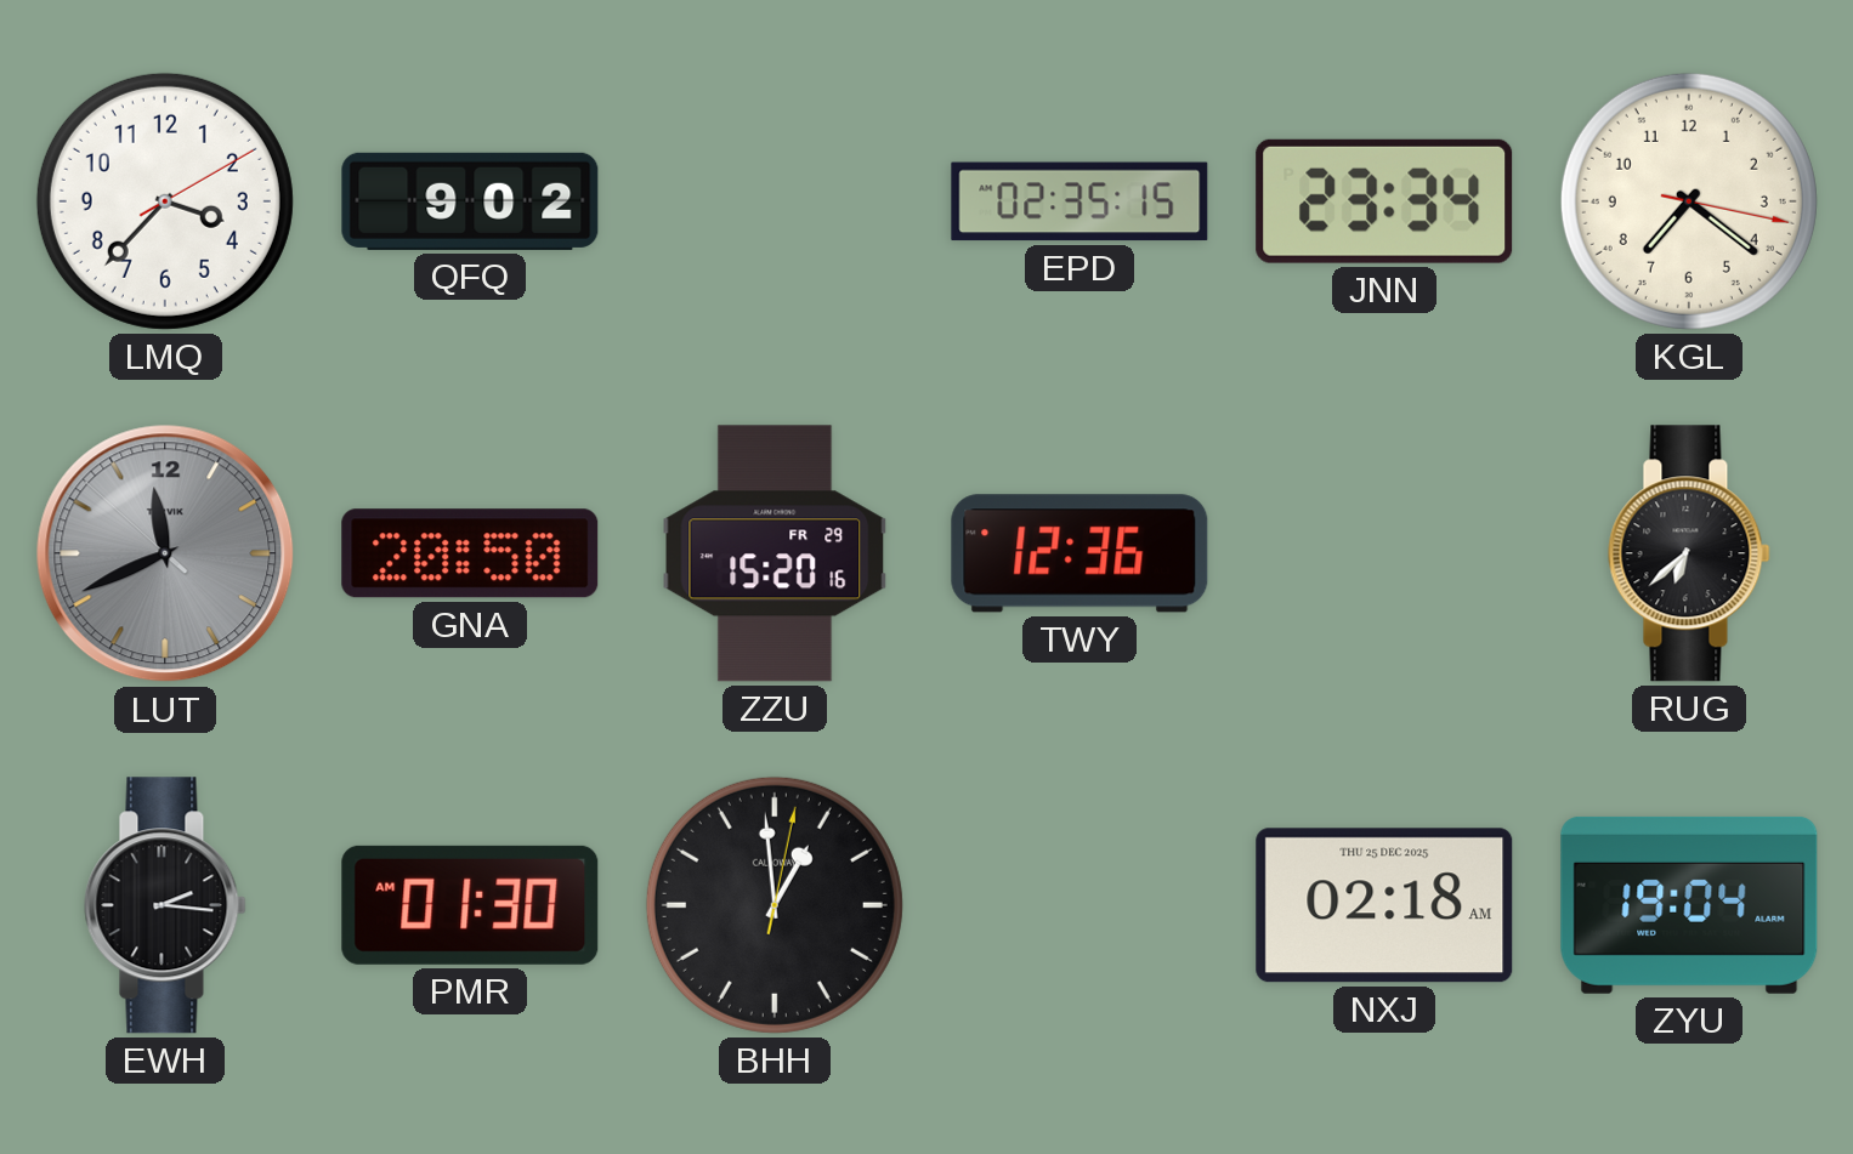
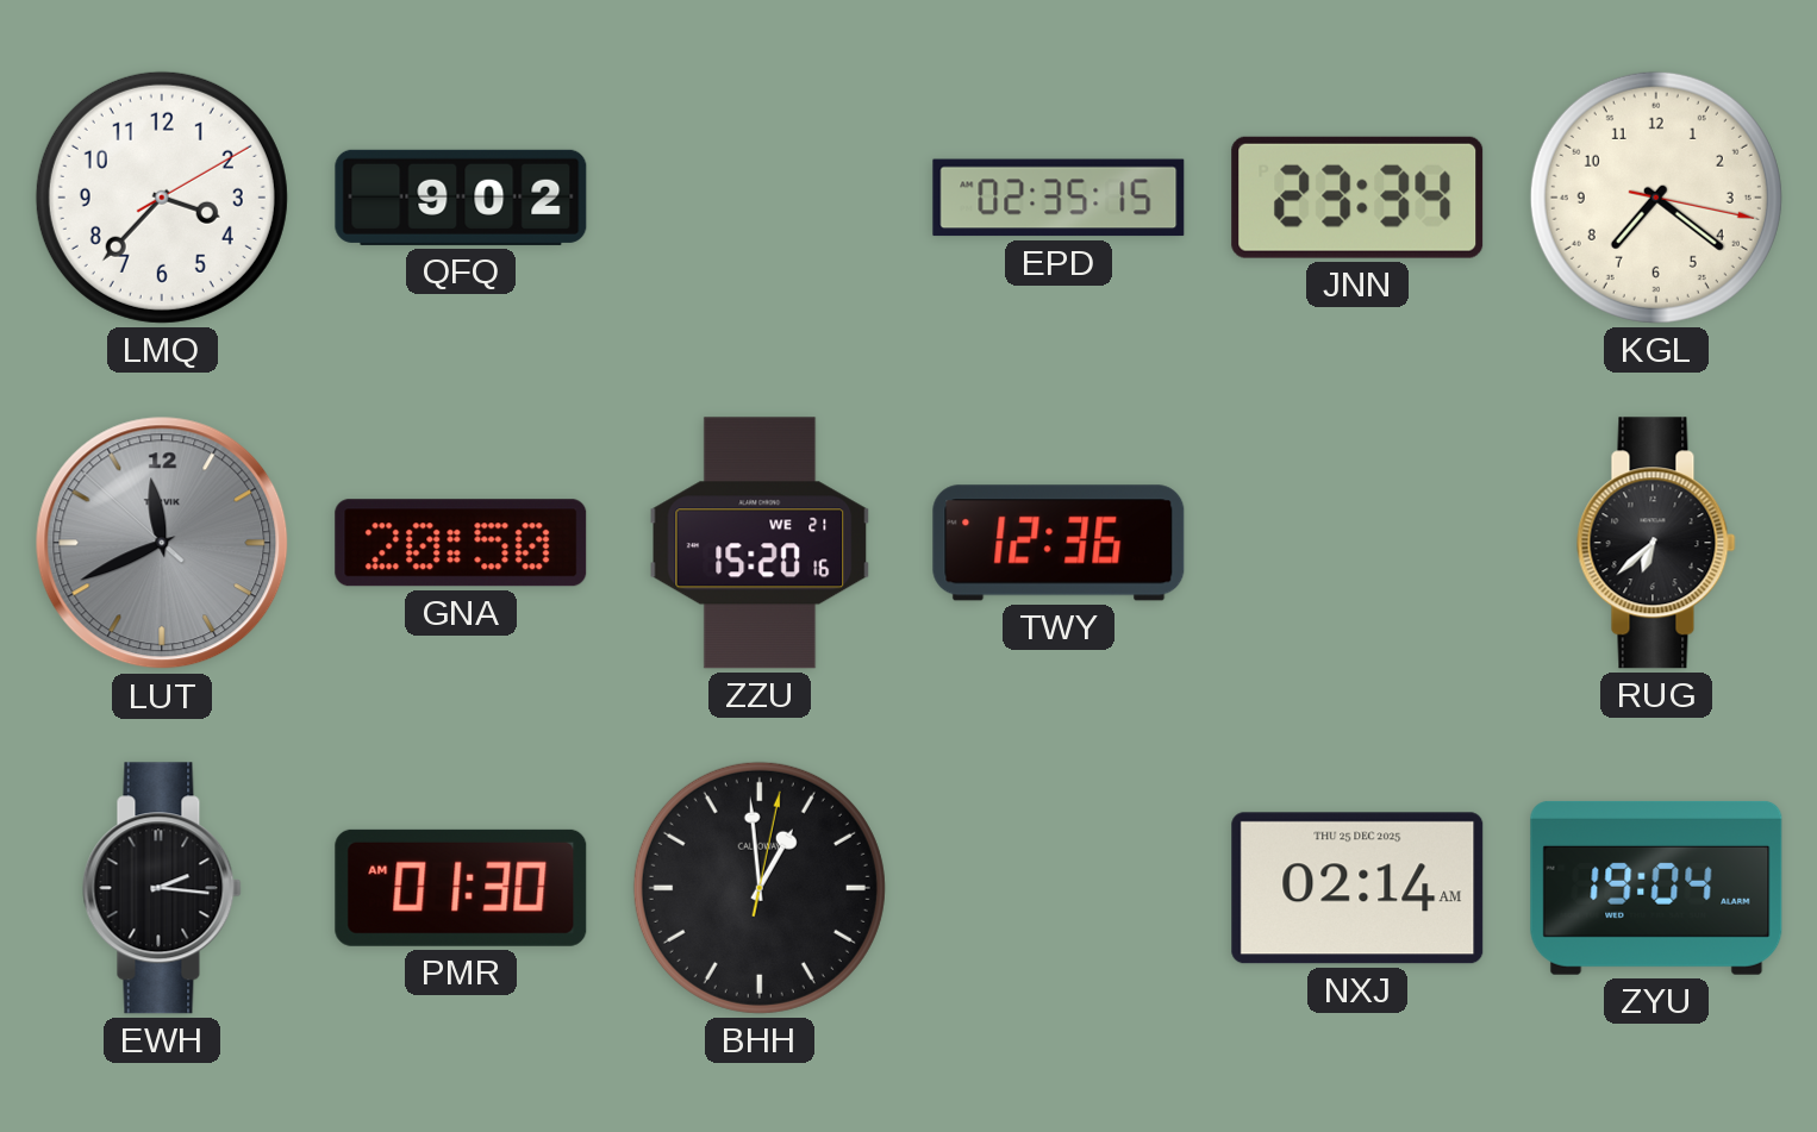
ZZU date: FR 29 -> WE 21
NXJ: 02:18 -> 02:14
